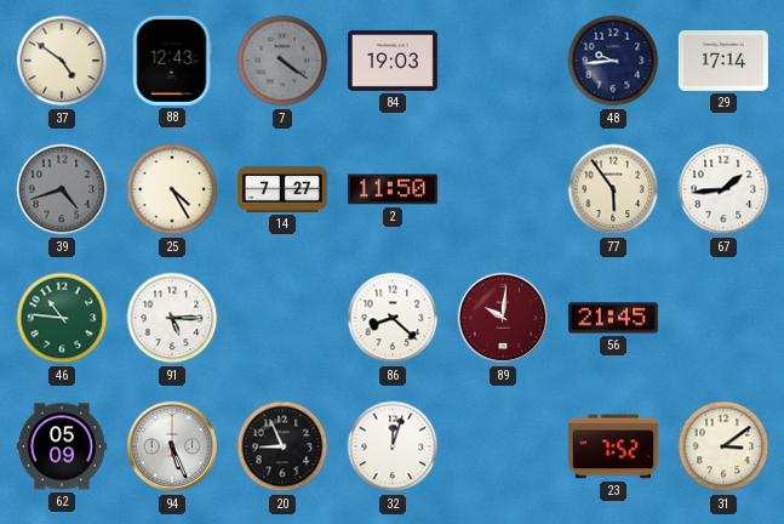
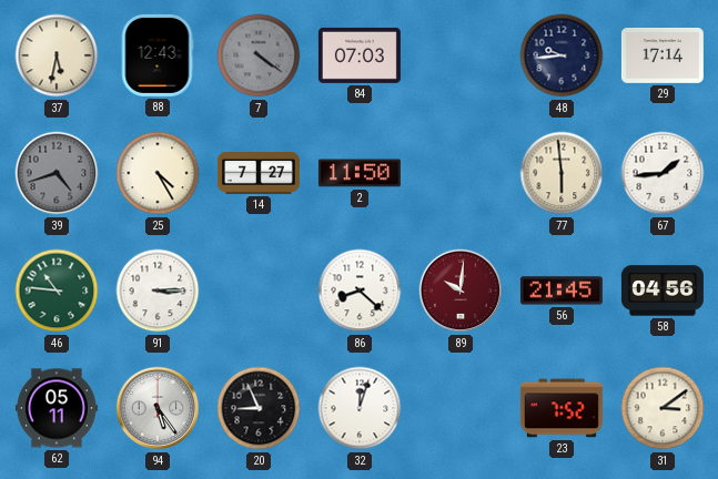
37: 4:51 -> 5:32
84: 19:03 -> 07:03
77: 5:54 -> 5:59
91: 5:15 -> 3:15
58: none -> 04:56
62: 05:09 -> 05:11
94: 5:26 -> 5:24
